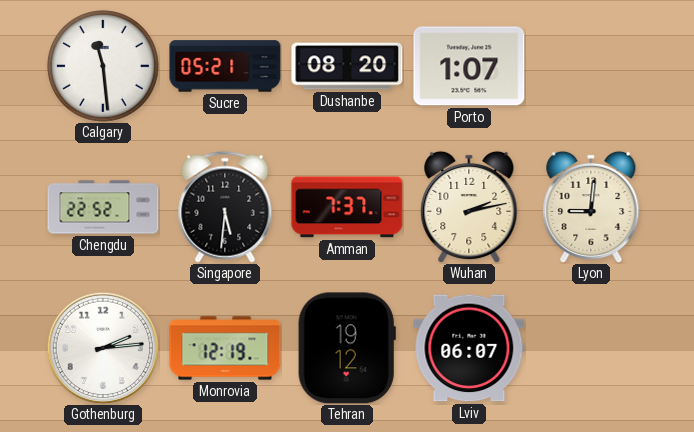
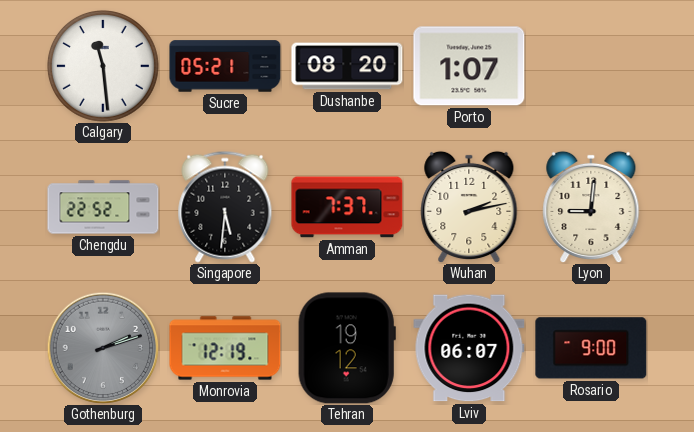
Gothenburg: 2:14 -> 2:12
Gothenburg dial: white -> grey
Rosario: none -> 9:00
